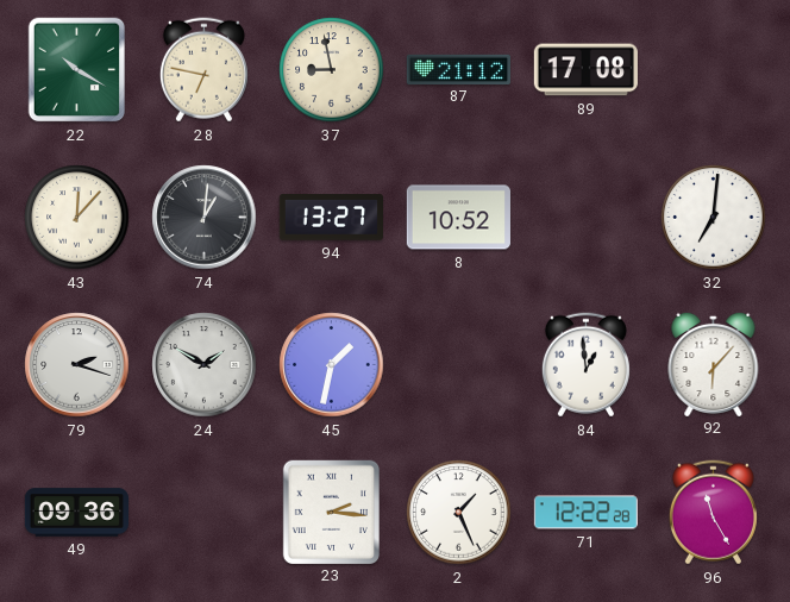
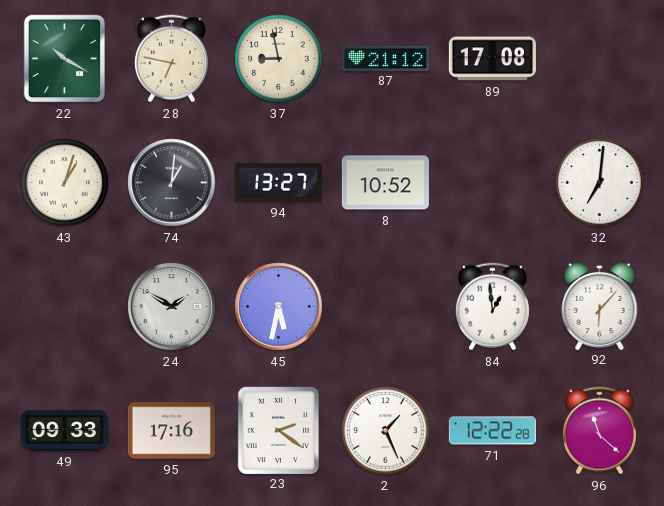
43: 12:07 -> 1:03
79: 2:18 -> none
45: 1:32 -> 5:32
49: 09:36 -> 09:33
95: none -> 17:16
23: 2:16 -> 2:21
96: 11:25 -> 11:22
